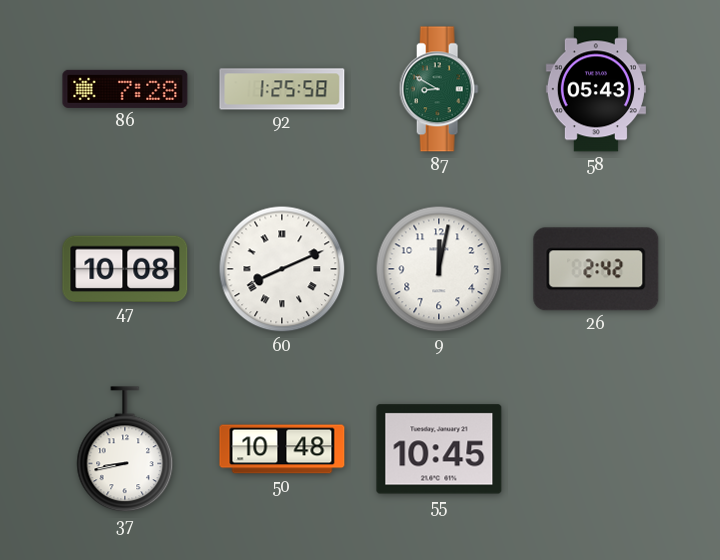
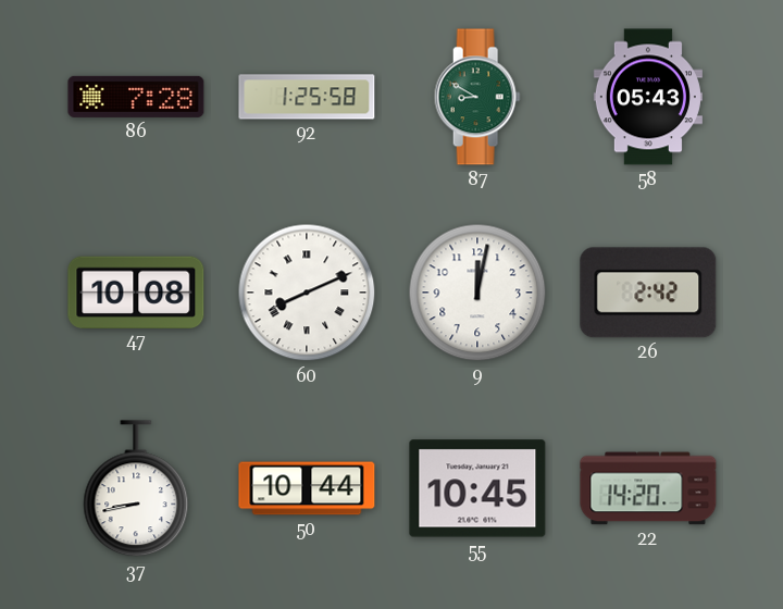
50: 10:48 -> 10:44
22: none -> 14:20
